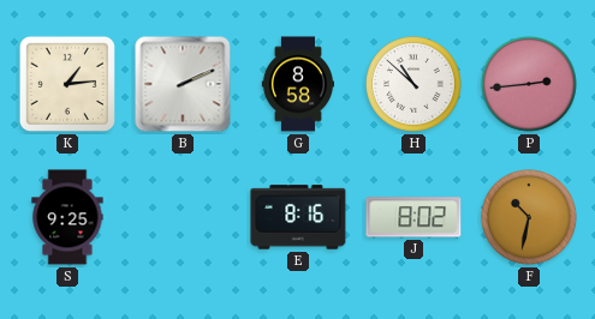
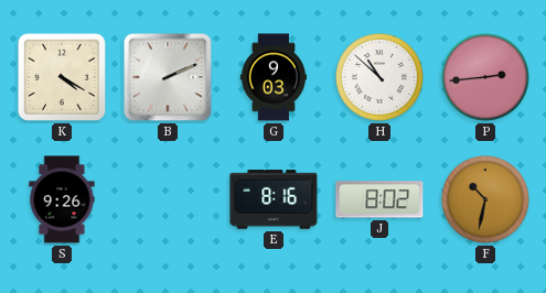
K: 1:14 -> 4:20
G: 8:58 -> 9:03
S: 9:25 -> 9:26
